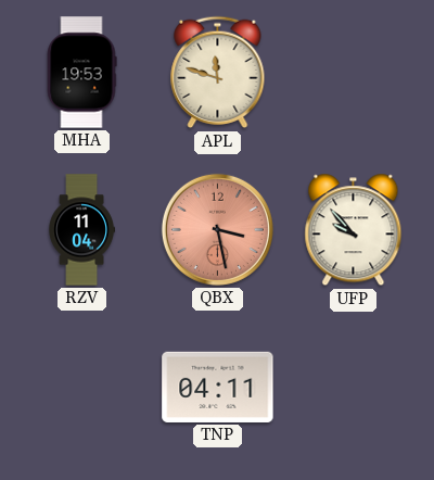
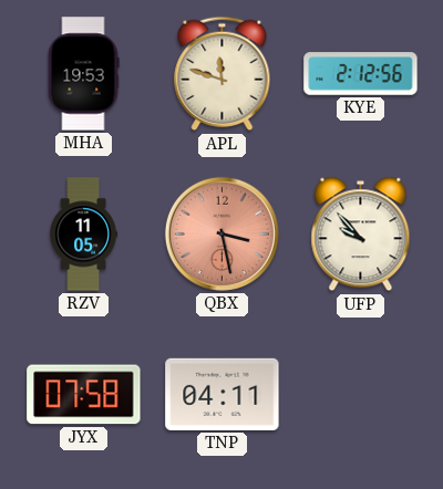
KYE: none -> 2:12
RZV: 11:04 -> 11:05
JYX: none -> 07:58
